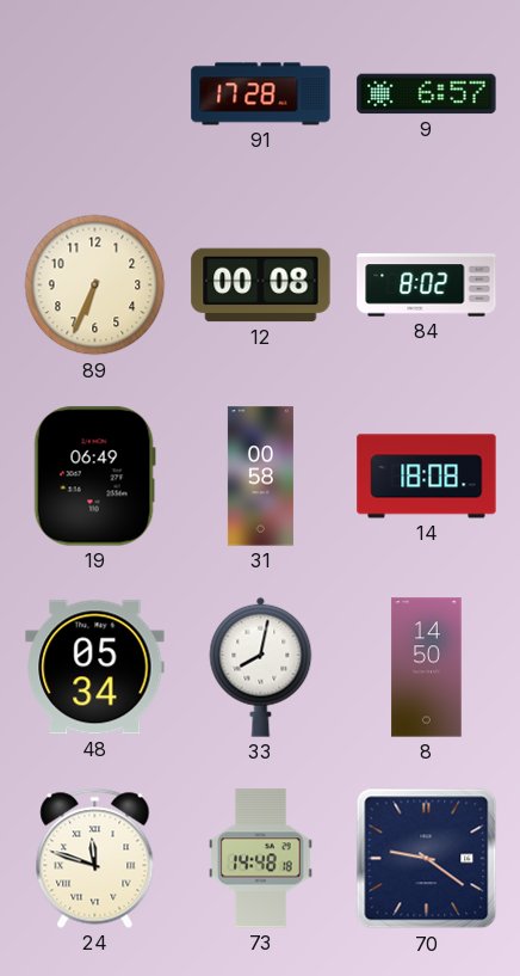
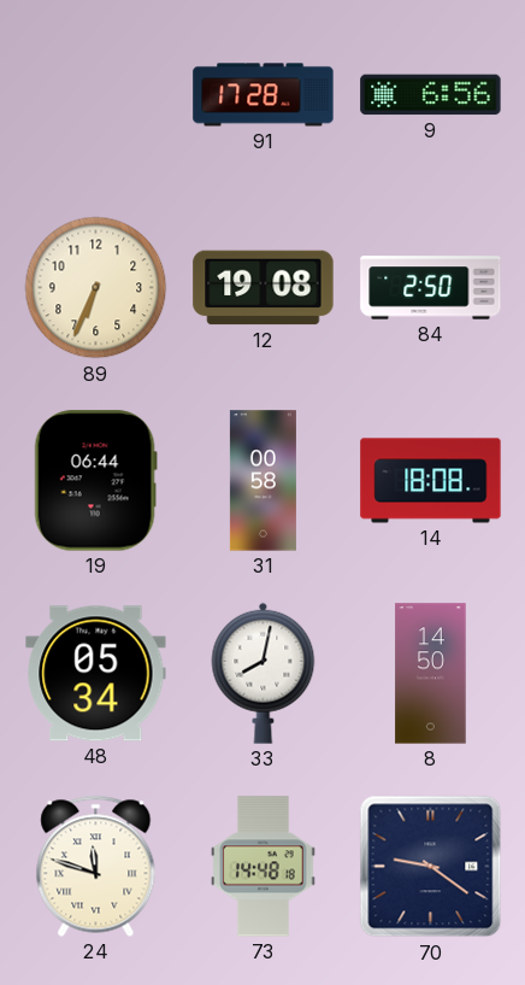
9: 6:57 -> 6:56
12: 00:08 -> 19:08
84: 8:02 -> 2:50
19: 06:49 -> 06:44
